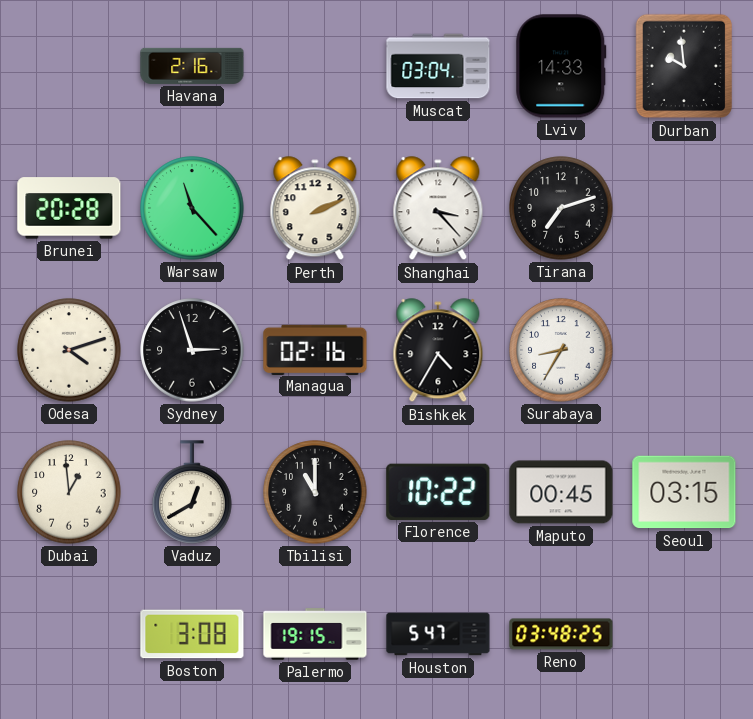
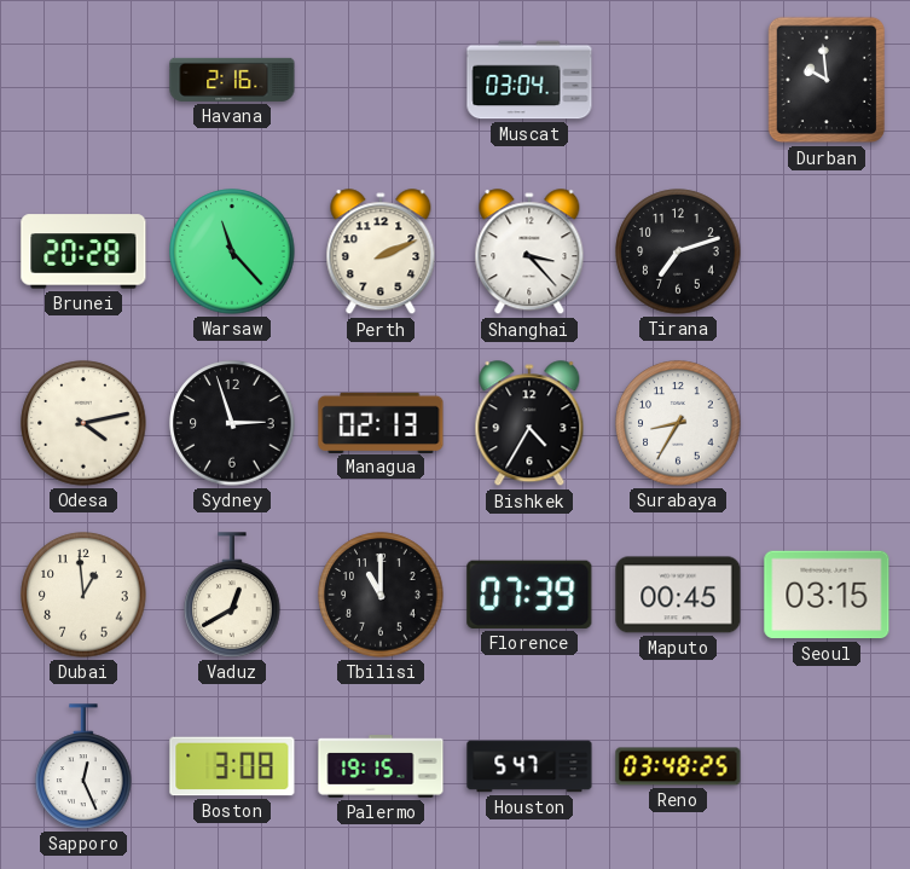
Lviv: 14:33 -> none
Odesa: 4:12 -> 4:13
Managua: 02:16 -> 02:13
Florence: 10:22 -> 07:39
Sapporo: none -> 12:26
